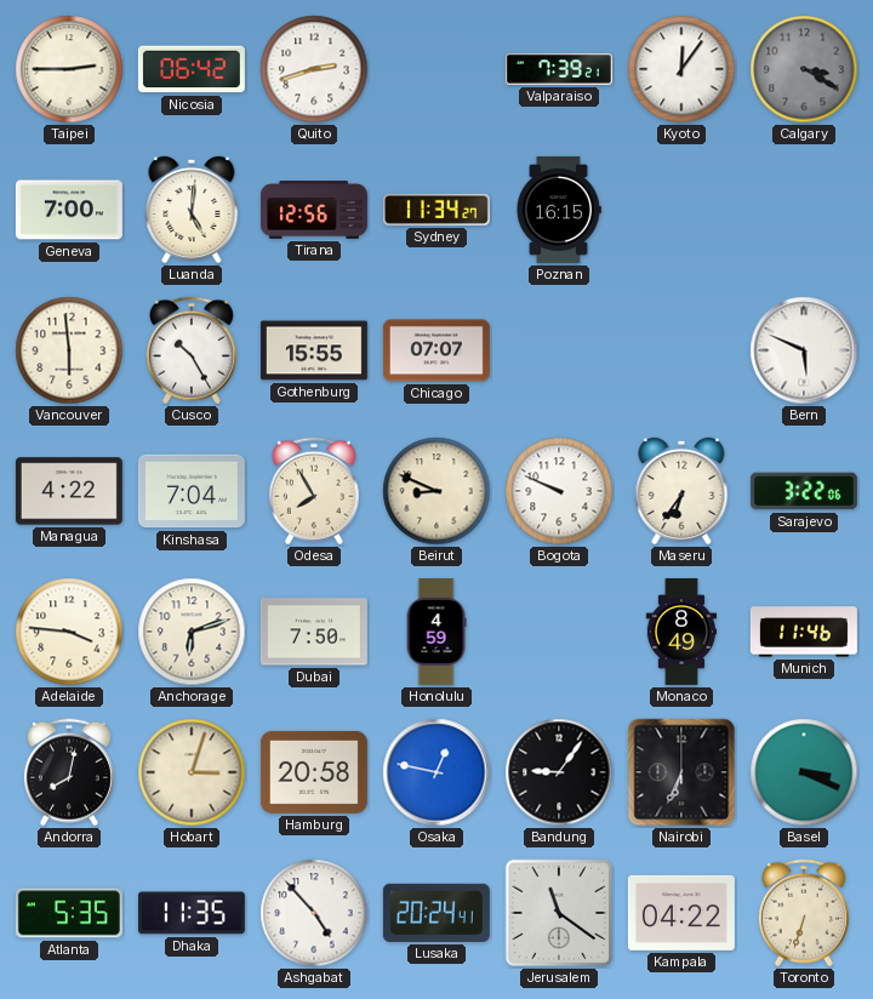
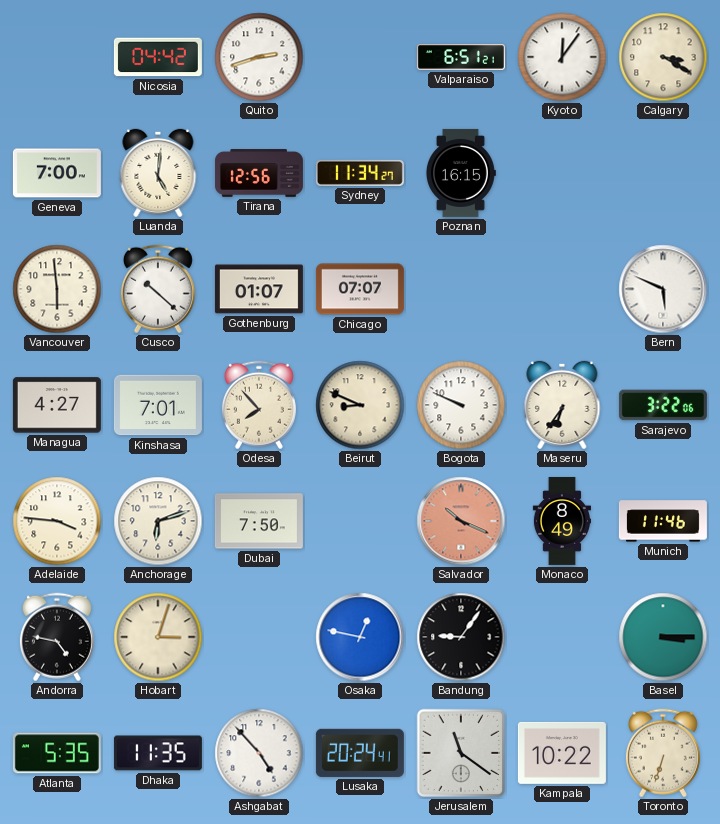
Taipei: 2:45 -> none
Nicosia: 06:42 -> 04:42
Valparaiso: 7:39 -> 6:51
Calgary dial: grey -> cream
Cusco: 10:25 -> 10:22
Gothenburg: 15:55 -> 01:07
Managua: 4:22 -> 4:27
Kinshasa: 7:04 -> 7:01
Odesa: 7:55 -> 7:53
Honolulu: 4:59 -> none
Salvador: none -> 10:19
Andorra: 8:02 -> 4:47
Hamburg: 20:58 -> none
Nairobi: 6:34 -> none
Basel: 3:19 -> 3:15
Kampala: 04:22 -> 10:22
